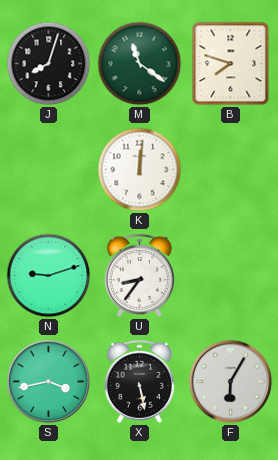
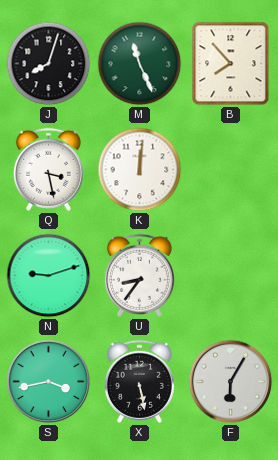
M: 11:21 -> 11:26
B: 7:48 -> 7:53
Q: none -> 3:28
